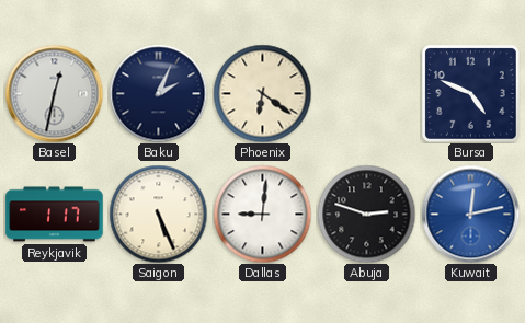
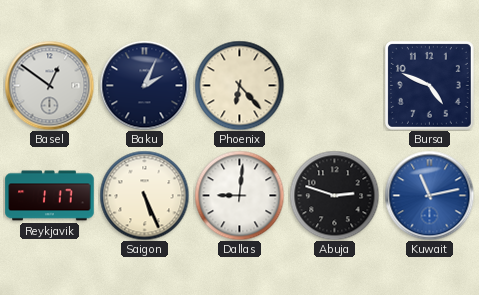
Basel: 12:32 -> 12:51
Phoenix: 6:21 -> 6:23
Kuwait: 12:13 -> 11:13
